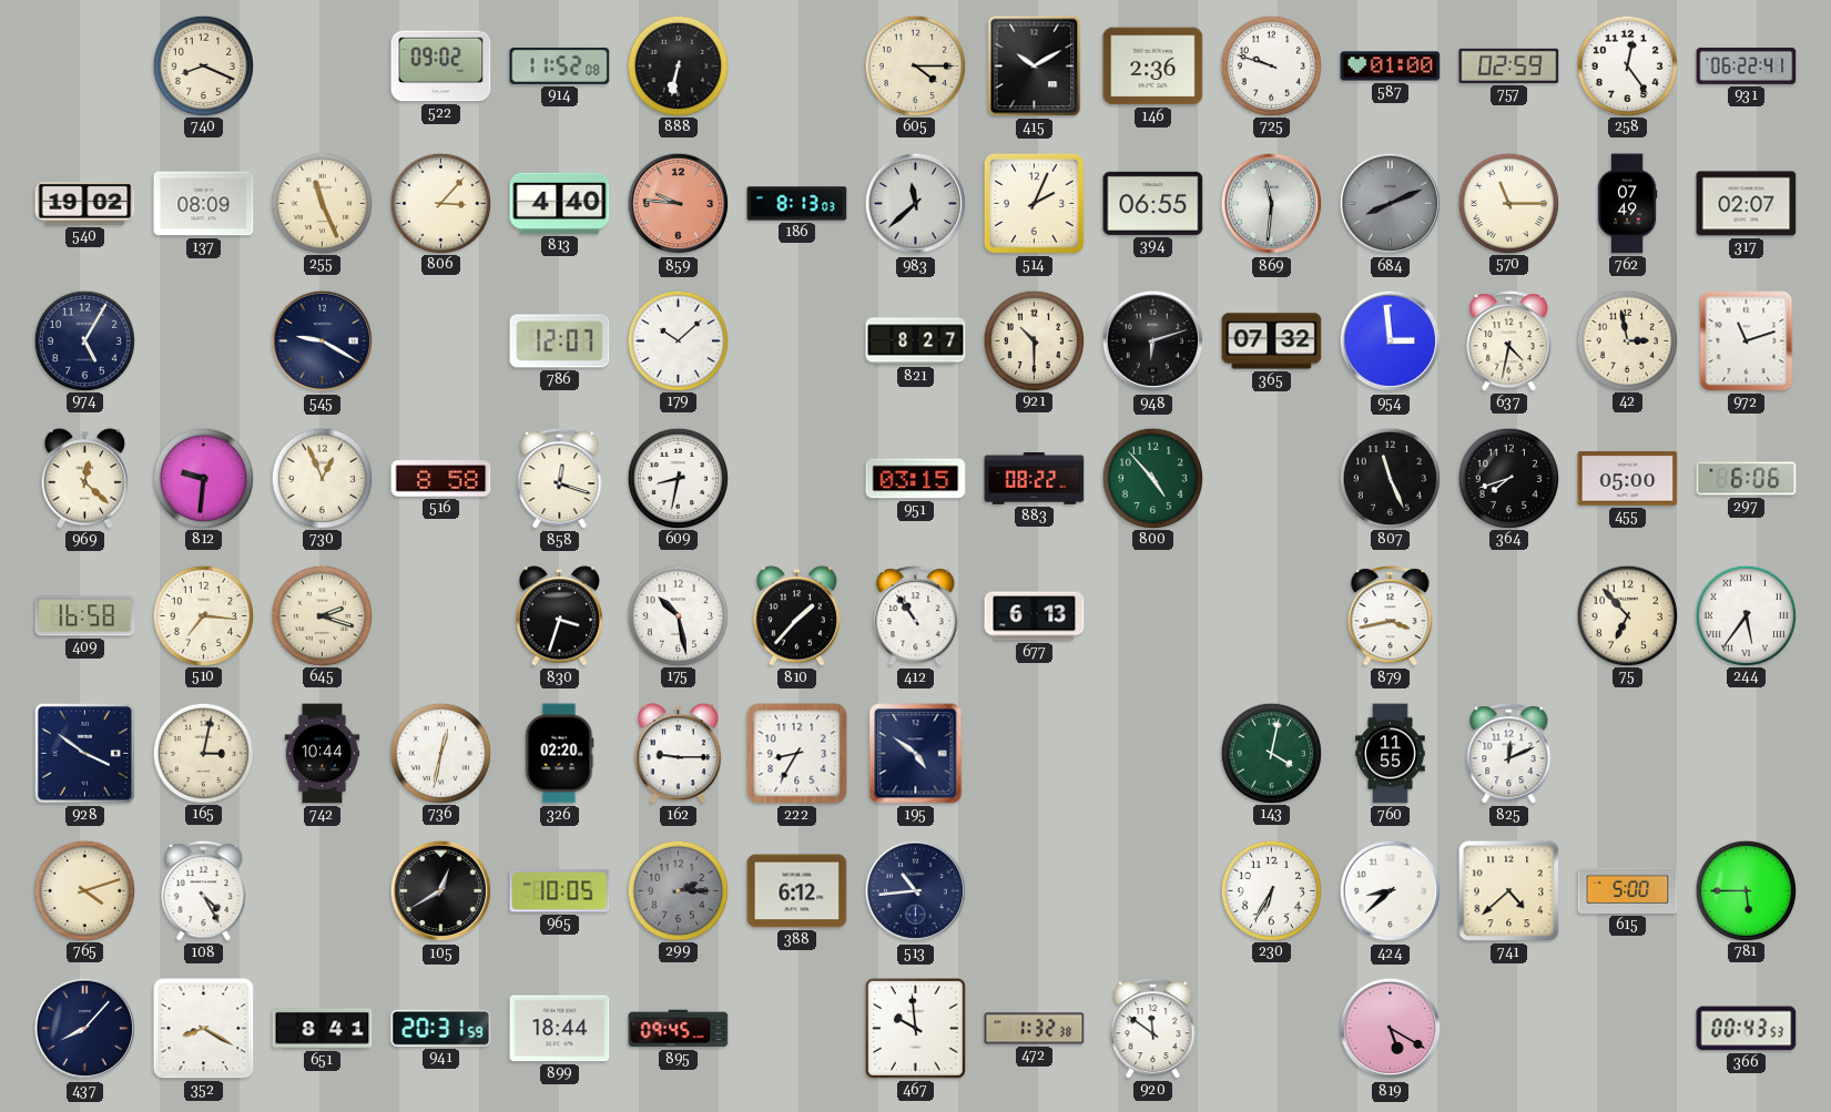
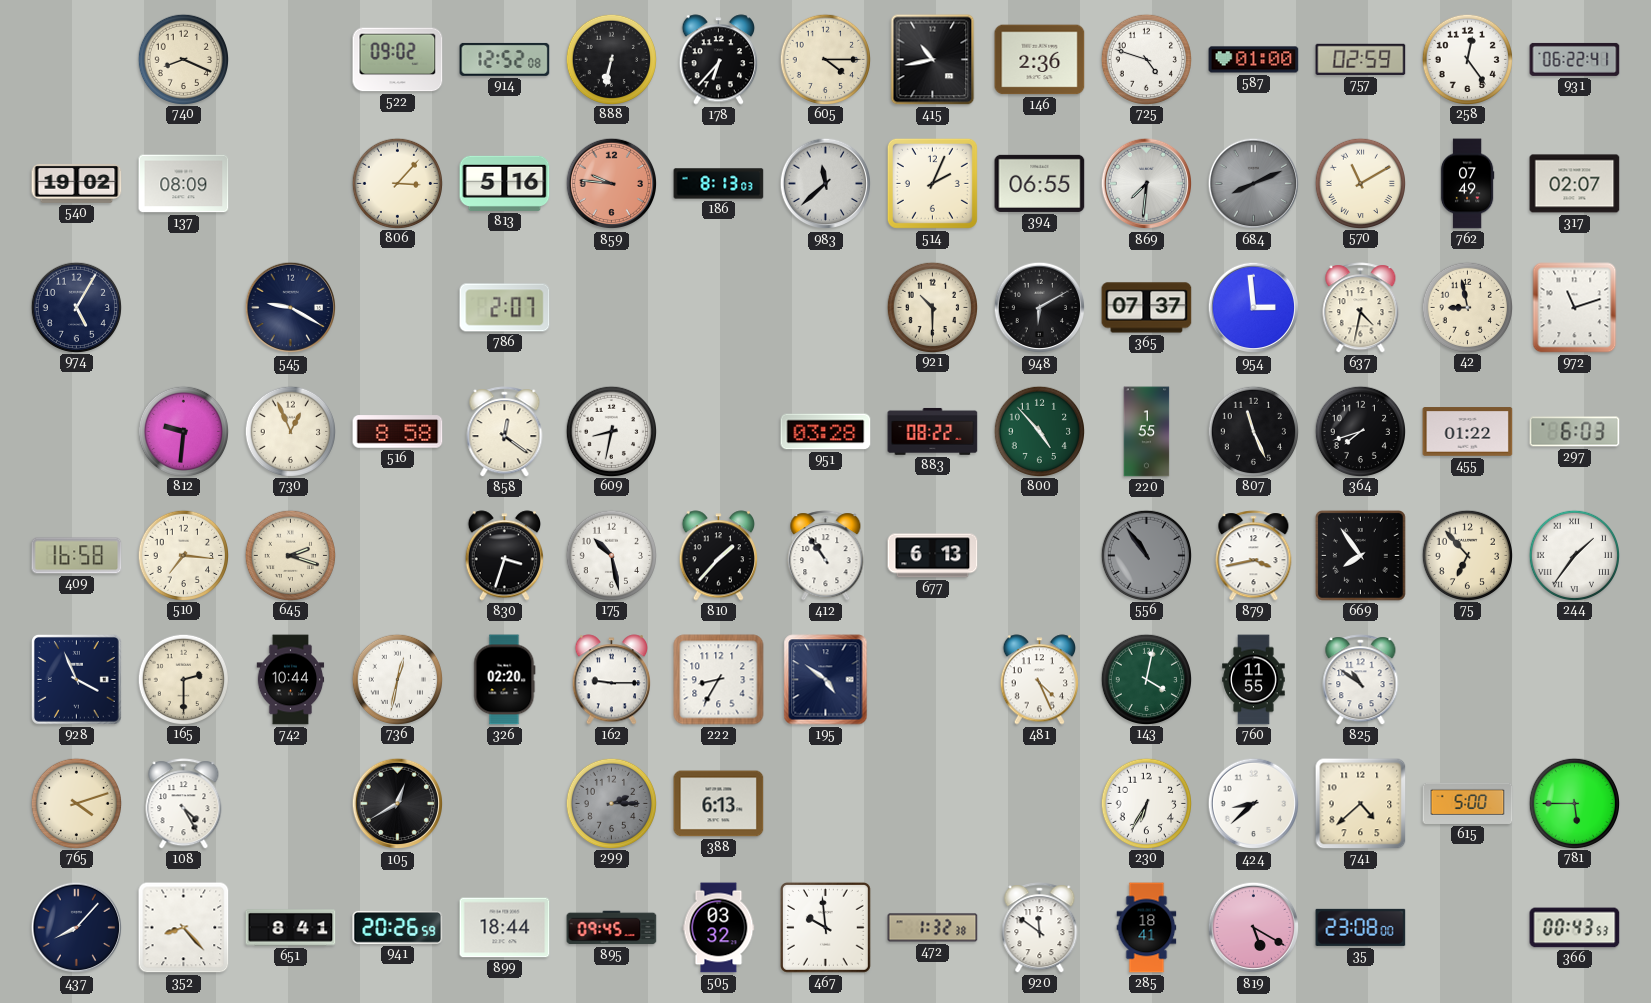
914: 11:52 -> 12:52
178: none -> 6:37
415: 10:10 -> 10:43
725: 9:48 -> 4:48
255: 11:26 -> none
813: 4:40 -> 5:16
869: 11:31 -> 7:31
570: 11:15 -> 11:10
786: 12:07 -> 2:07
179: 10:08 -> none
821: 8:27 -> none
948: 6:12 -> 6:10
365: 07:32 -> 07:37
42: 2:58 -> 8:58
969: 12:22 -> none
858: 12:18 -> 12:21
951: 03:15 -> 03:28
220: none -> 1:55
455: 05:00 -> 01:22
297: 6:06 -> 6:03
556: none -> 10:54
669: none -> 7:54
244: 5:36 -> 1:36
928: 3:51 -> 3:56
165: 3:02 -> 2:30
481: none -> 4:26
825: 12:11 -> 10:51
965: 10:05 -> none
388: 6:12 -> 6:13
513: 10:44 -> none
352: 8:20 -> 8:23
941: 20:31 -> 20:26
505: none -> 03:32
285: none -> 18:41
35: none -> 23:08
